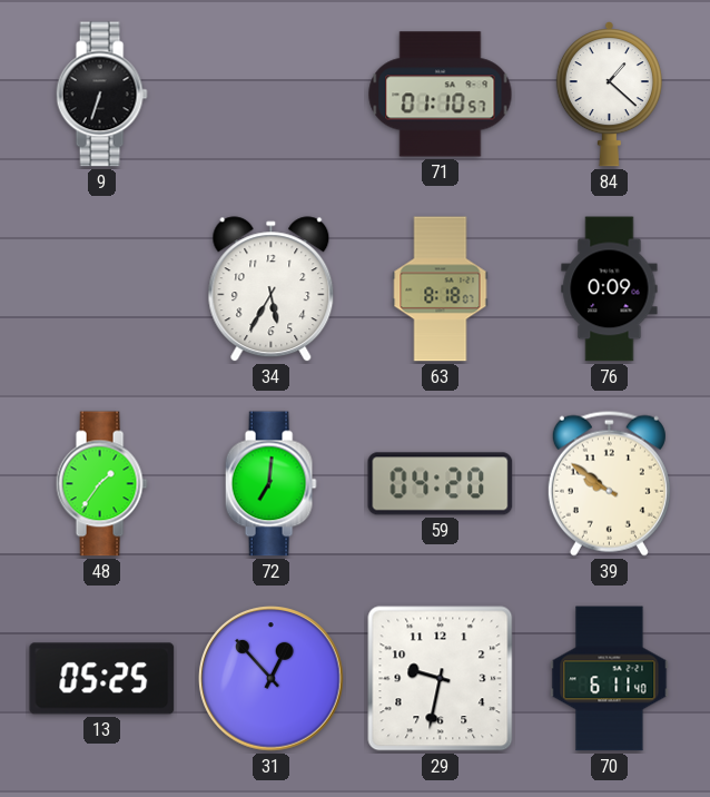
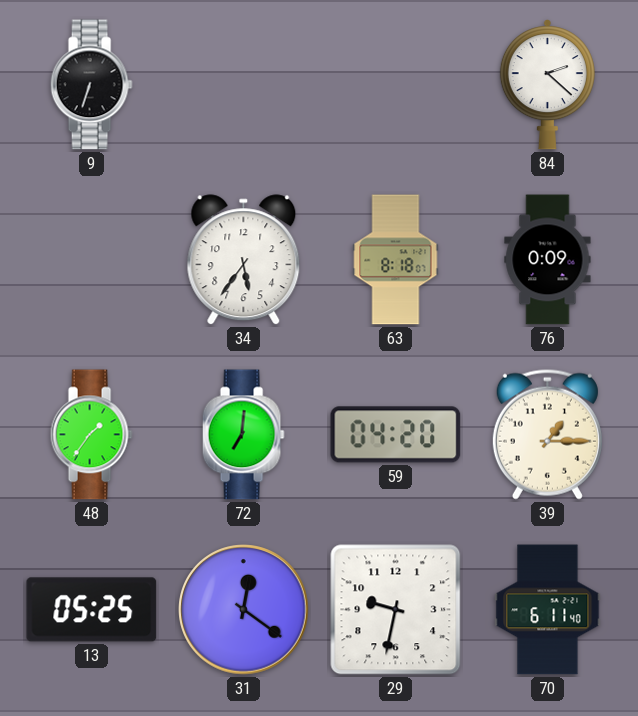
71: 01:10 -> none
84: 1:22 -> 2:22
34: 5:35 -> 5:36
39: 9:51 -> 1:15
31: 12:53 -> 12:21
